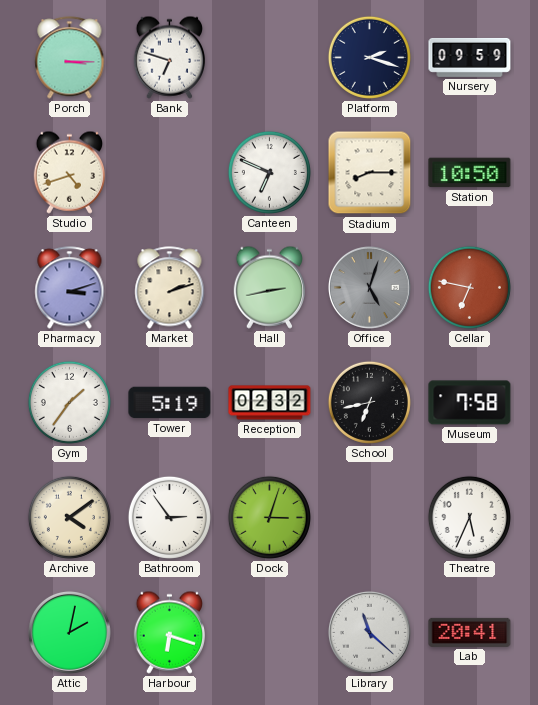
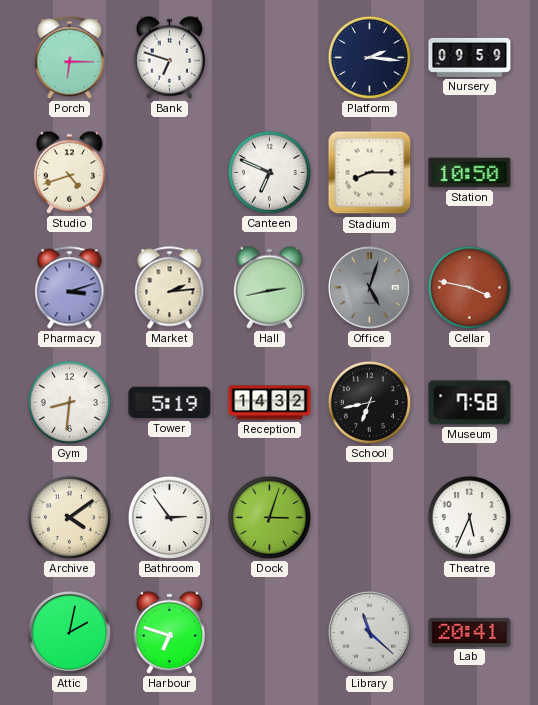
Porch: 3:15 -> 6:15
Platform: 2:18 -> 2:16
Market: 2:12 -> 2:14
Cellar: 6:47 -> 3:47
Gym: 1:36 -> 8:31
Reception: 02:32 -> 14:32
Harbour: 6:18 -> 6:48
